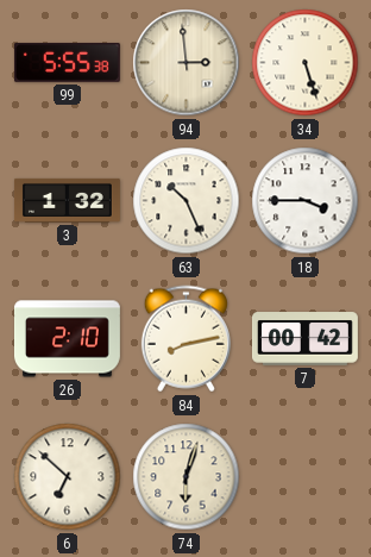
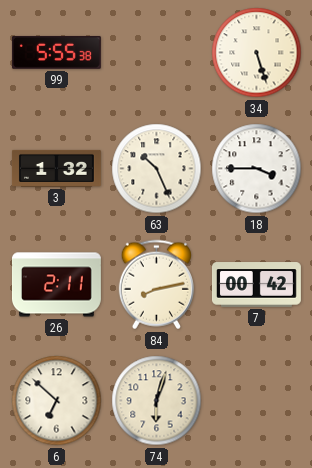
94: 2:59 -> none
26: 2:10 -> 2:11
